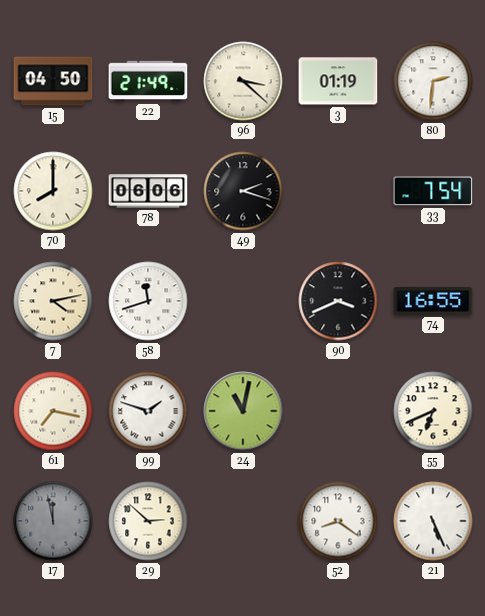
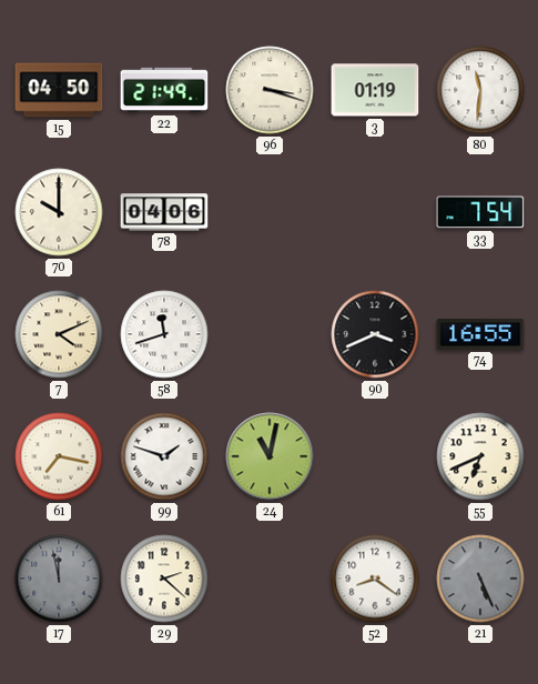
96: 3:22 -> 3:18
80: 2:31 -> 11:31
70: 8:00 -> 10:00
78: 06:06 -> 04:06
49: 2:18 -> none
7: 4:13 -> 4:11
29: 2:52 -> 2:22
21 dial: white -> grey
